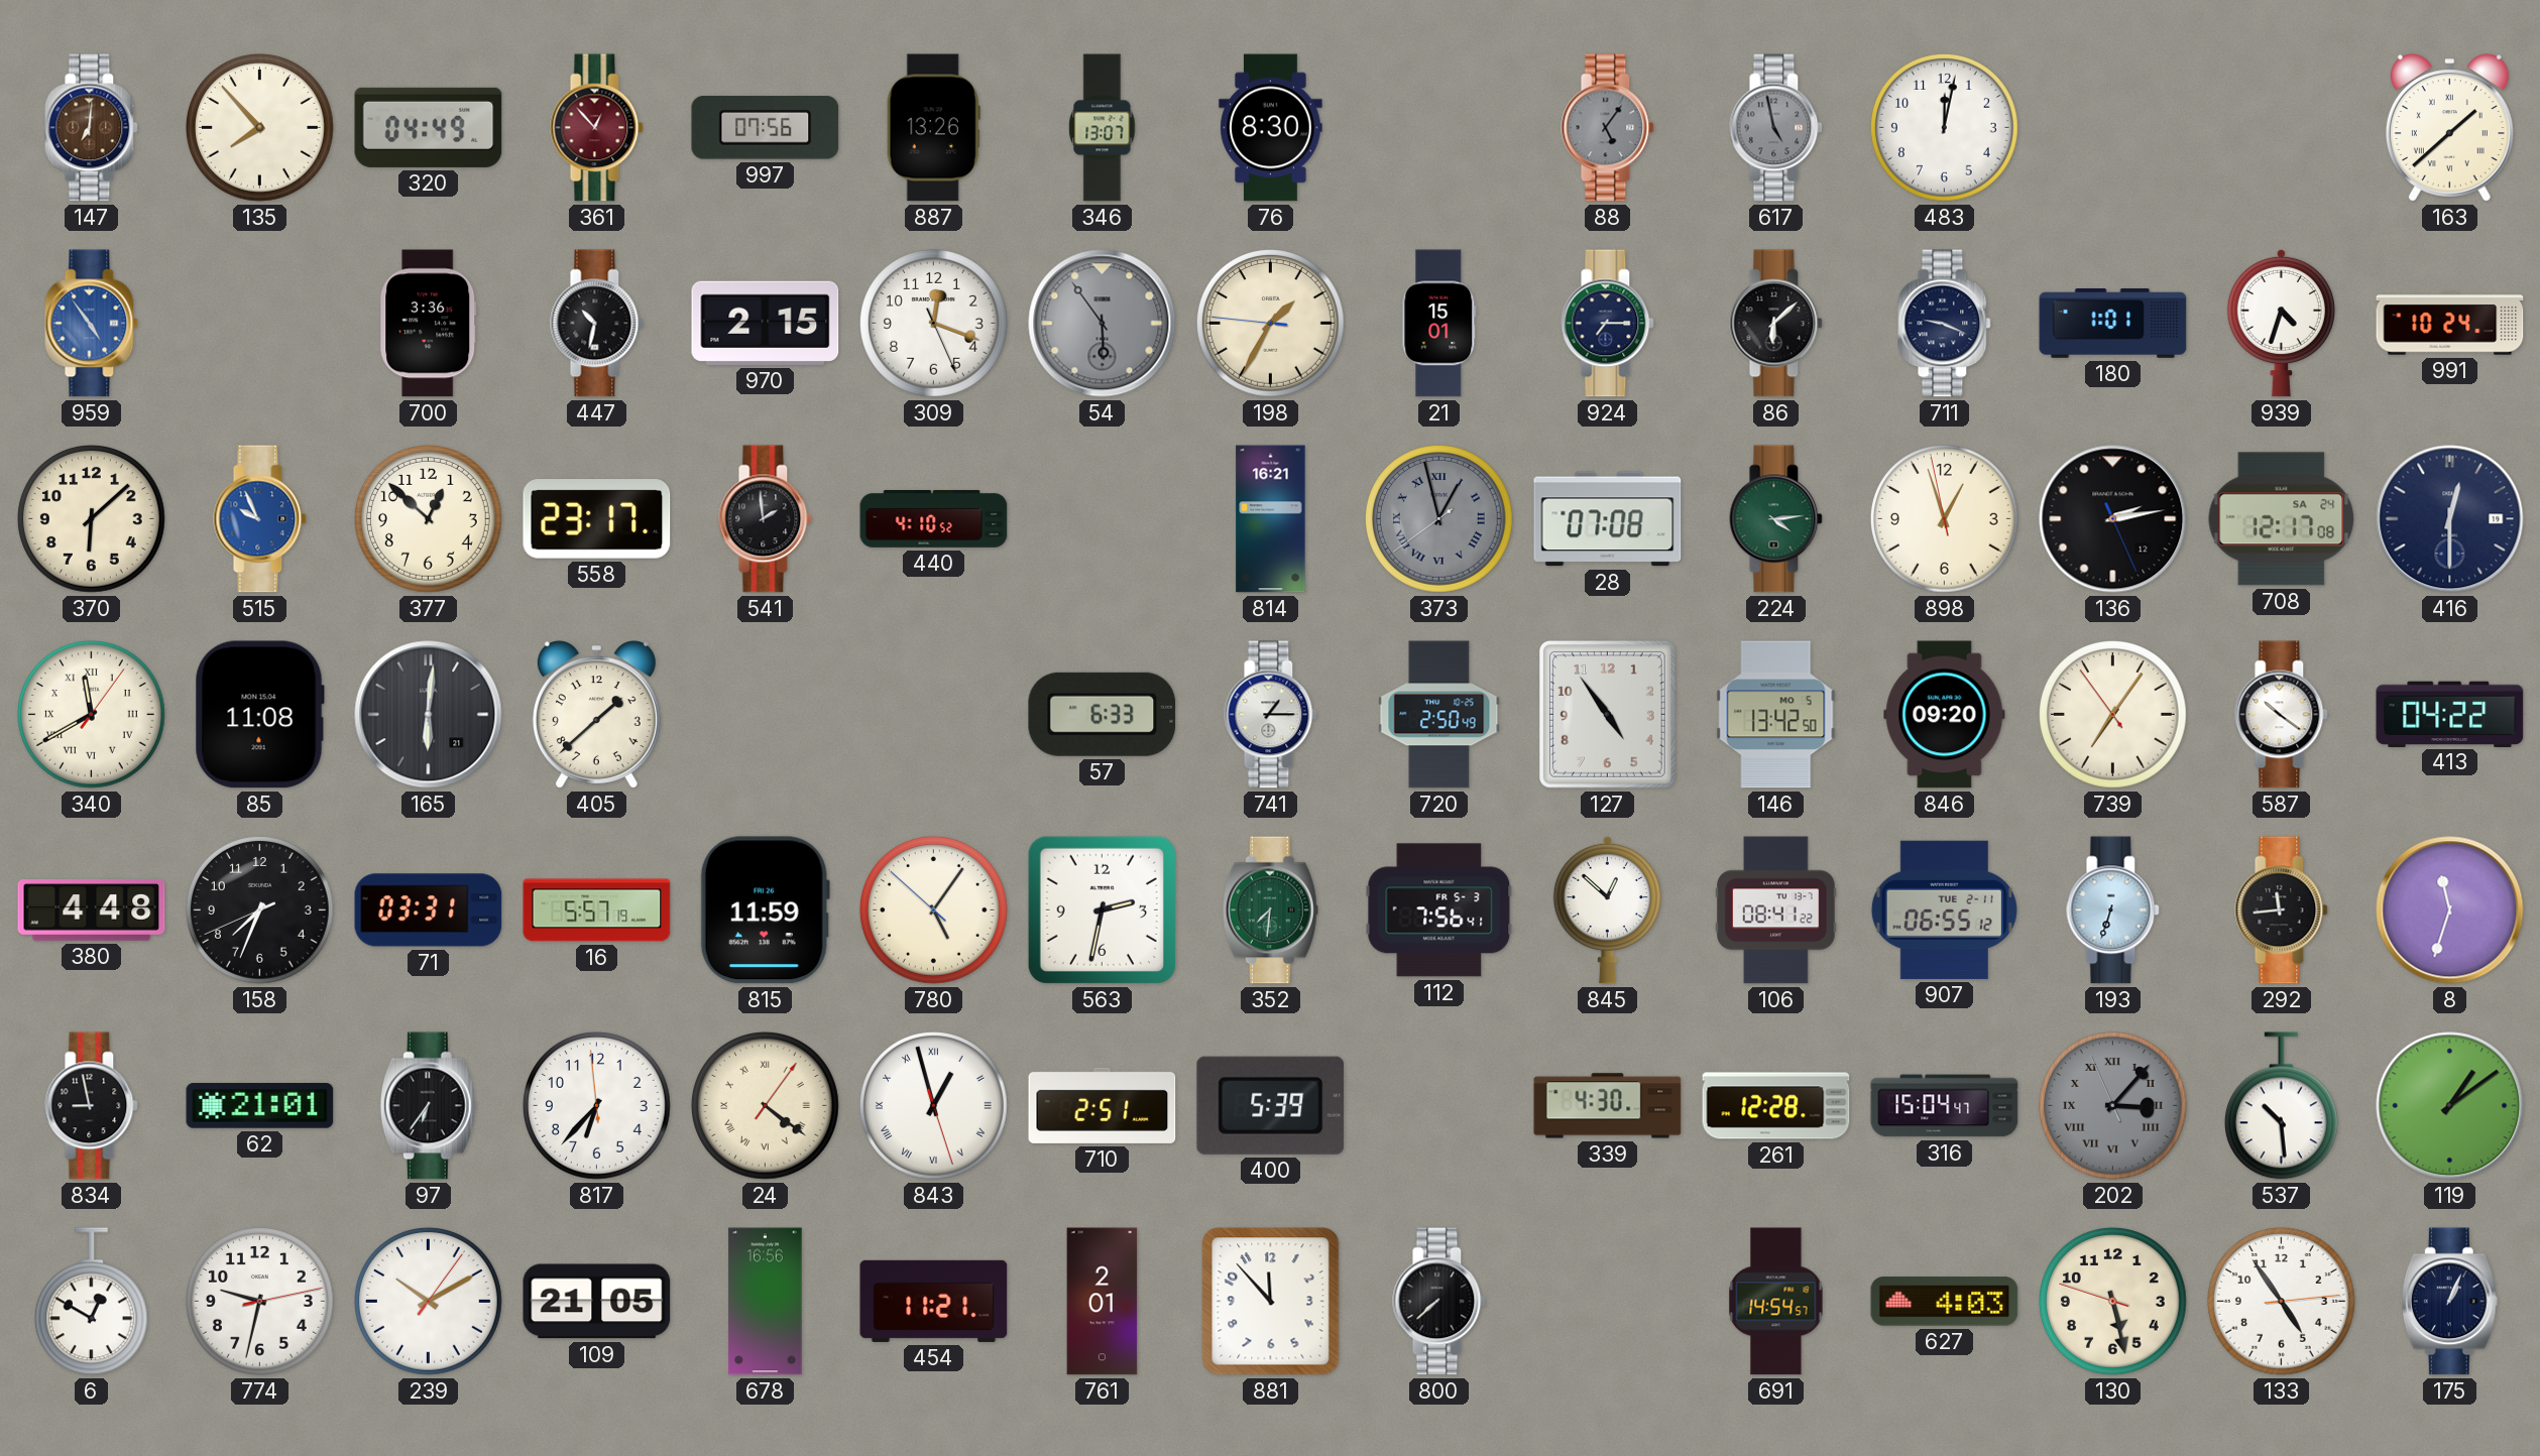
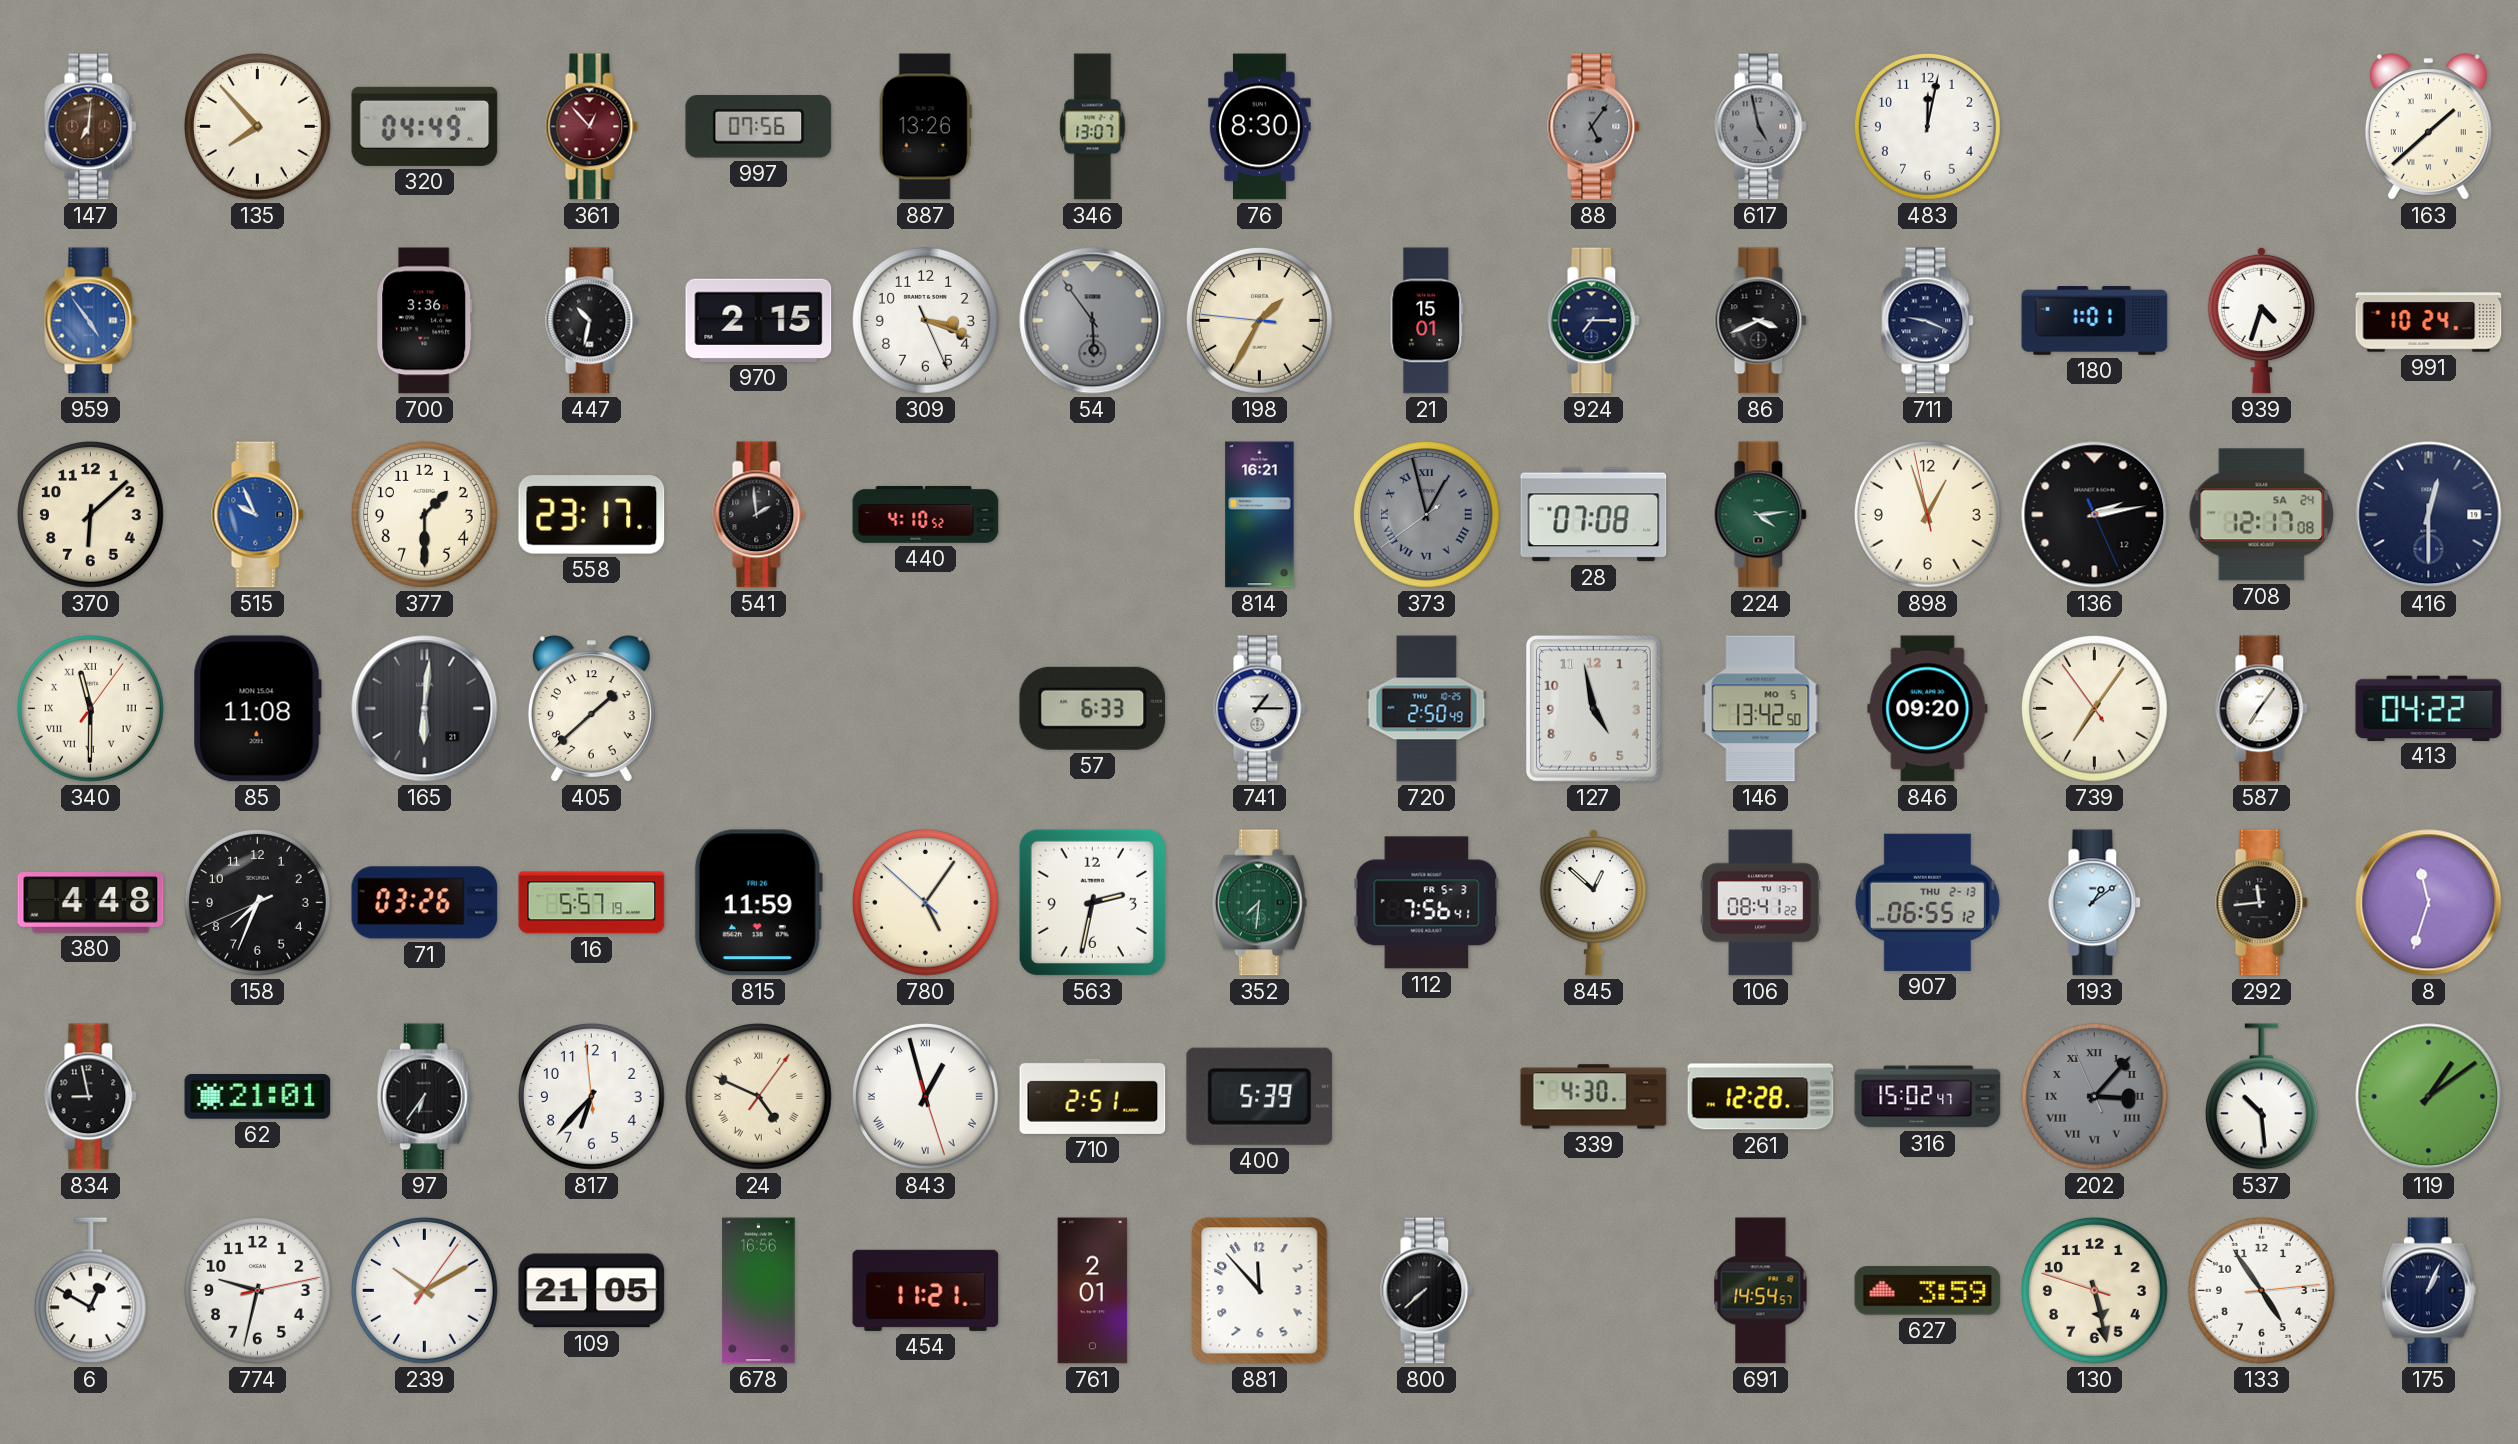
309: 12:18 -> 3:18
86: 6:08 -> 3:41
377: 12:52 -> 1:30
340: 11:40 -> 11:30
127: 4:54 -> 4:58
587: 10:21 -> 7:06
71: 03:31 -> 03:26
907 date: TUE 2-11 -> THU 2-13
193: 6:33 -> 1:09
24: 4:21 -> 4:49
316: 15:04 -> 15:02
627: 4:03 -> 3:59
